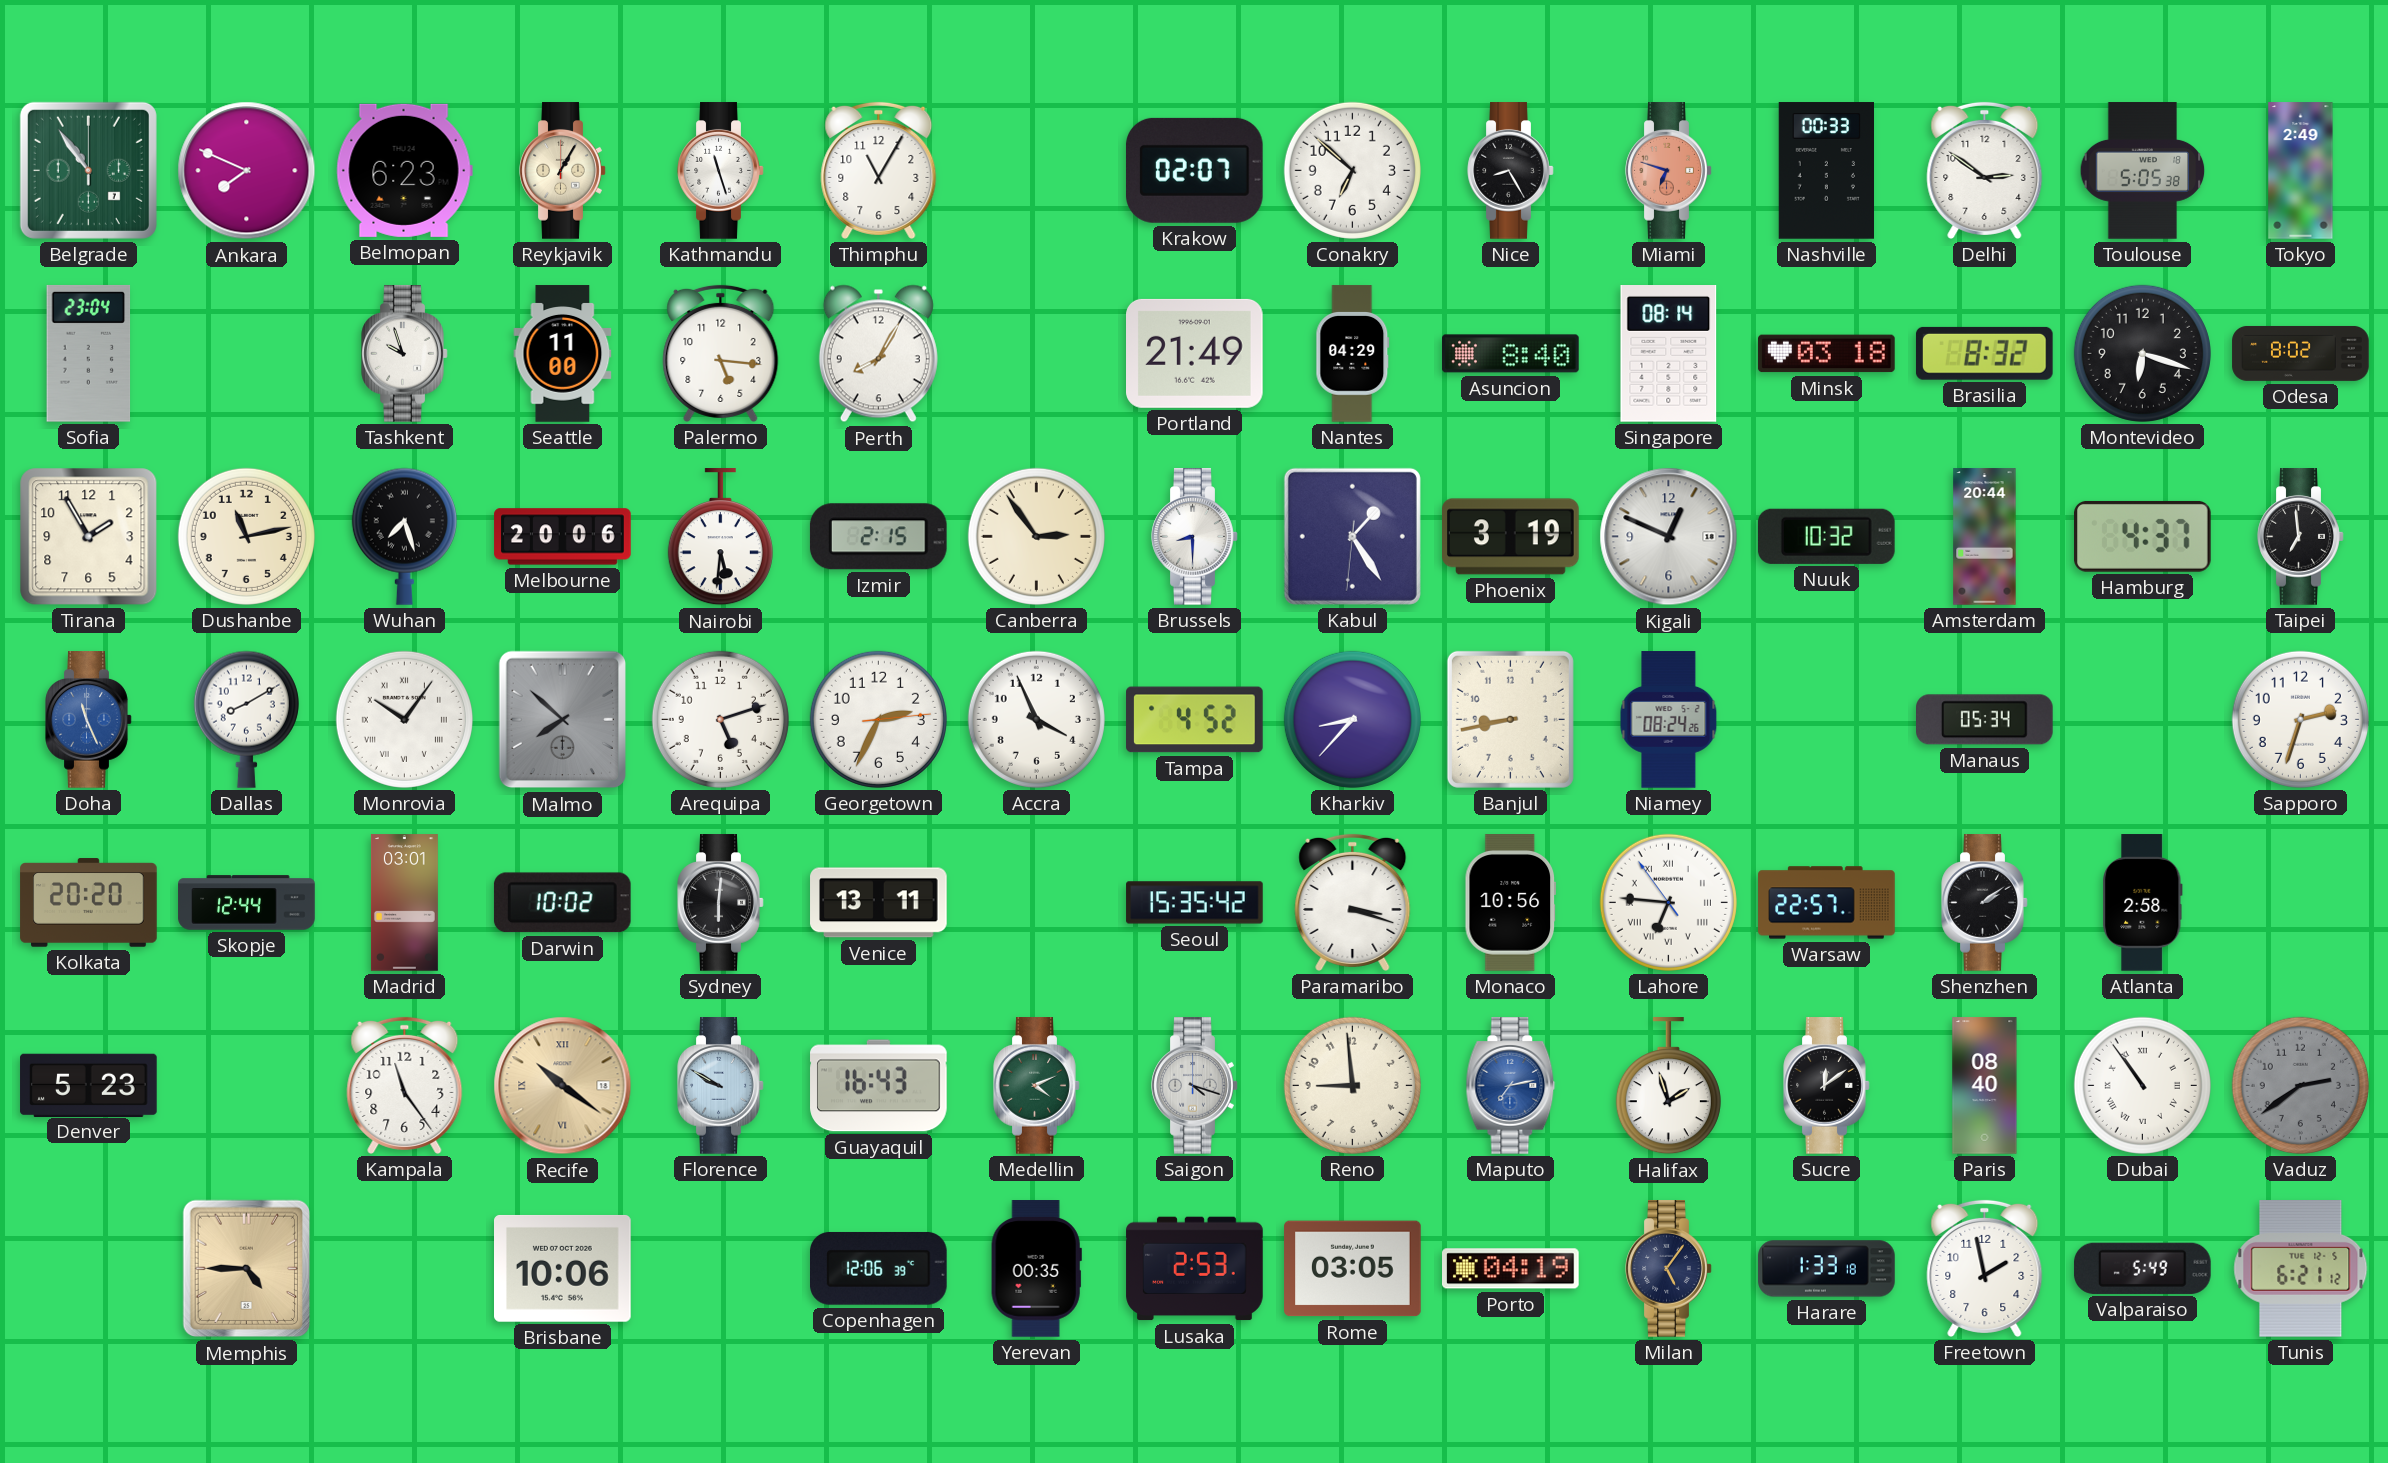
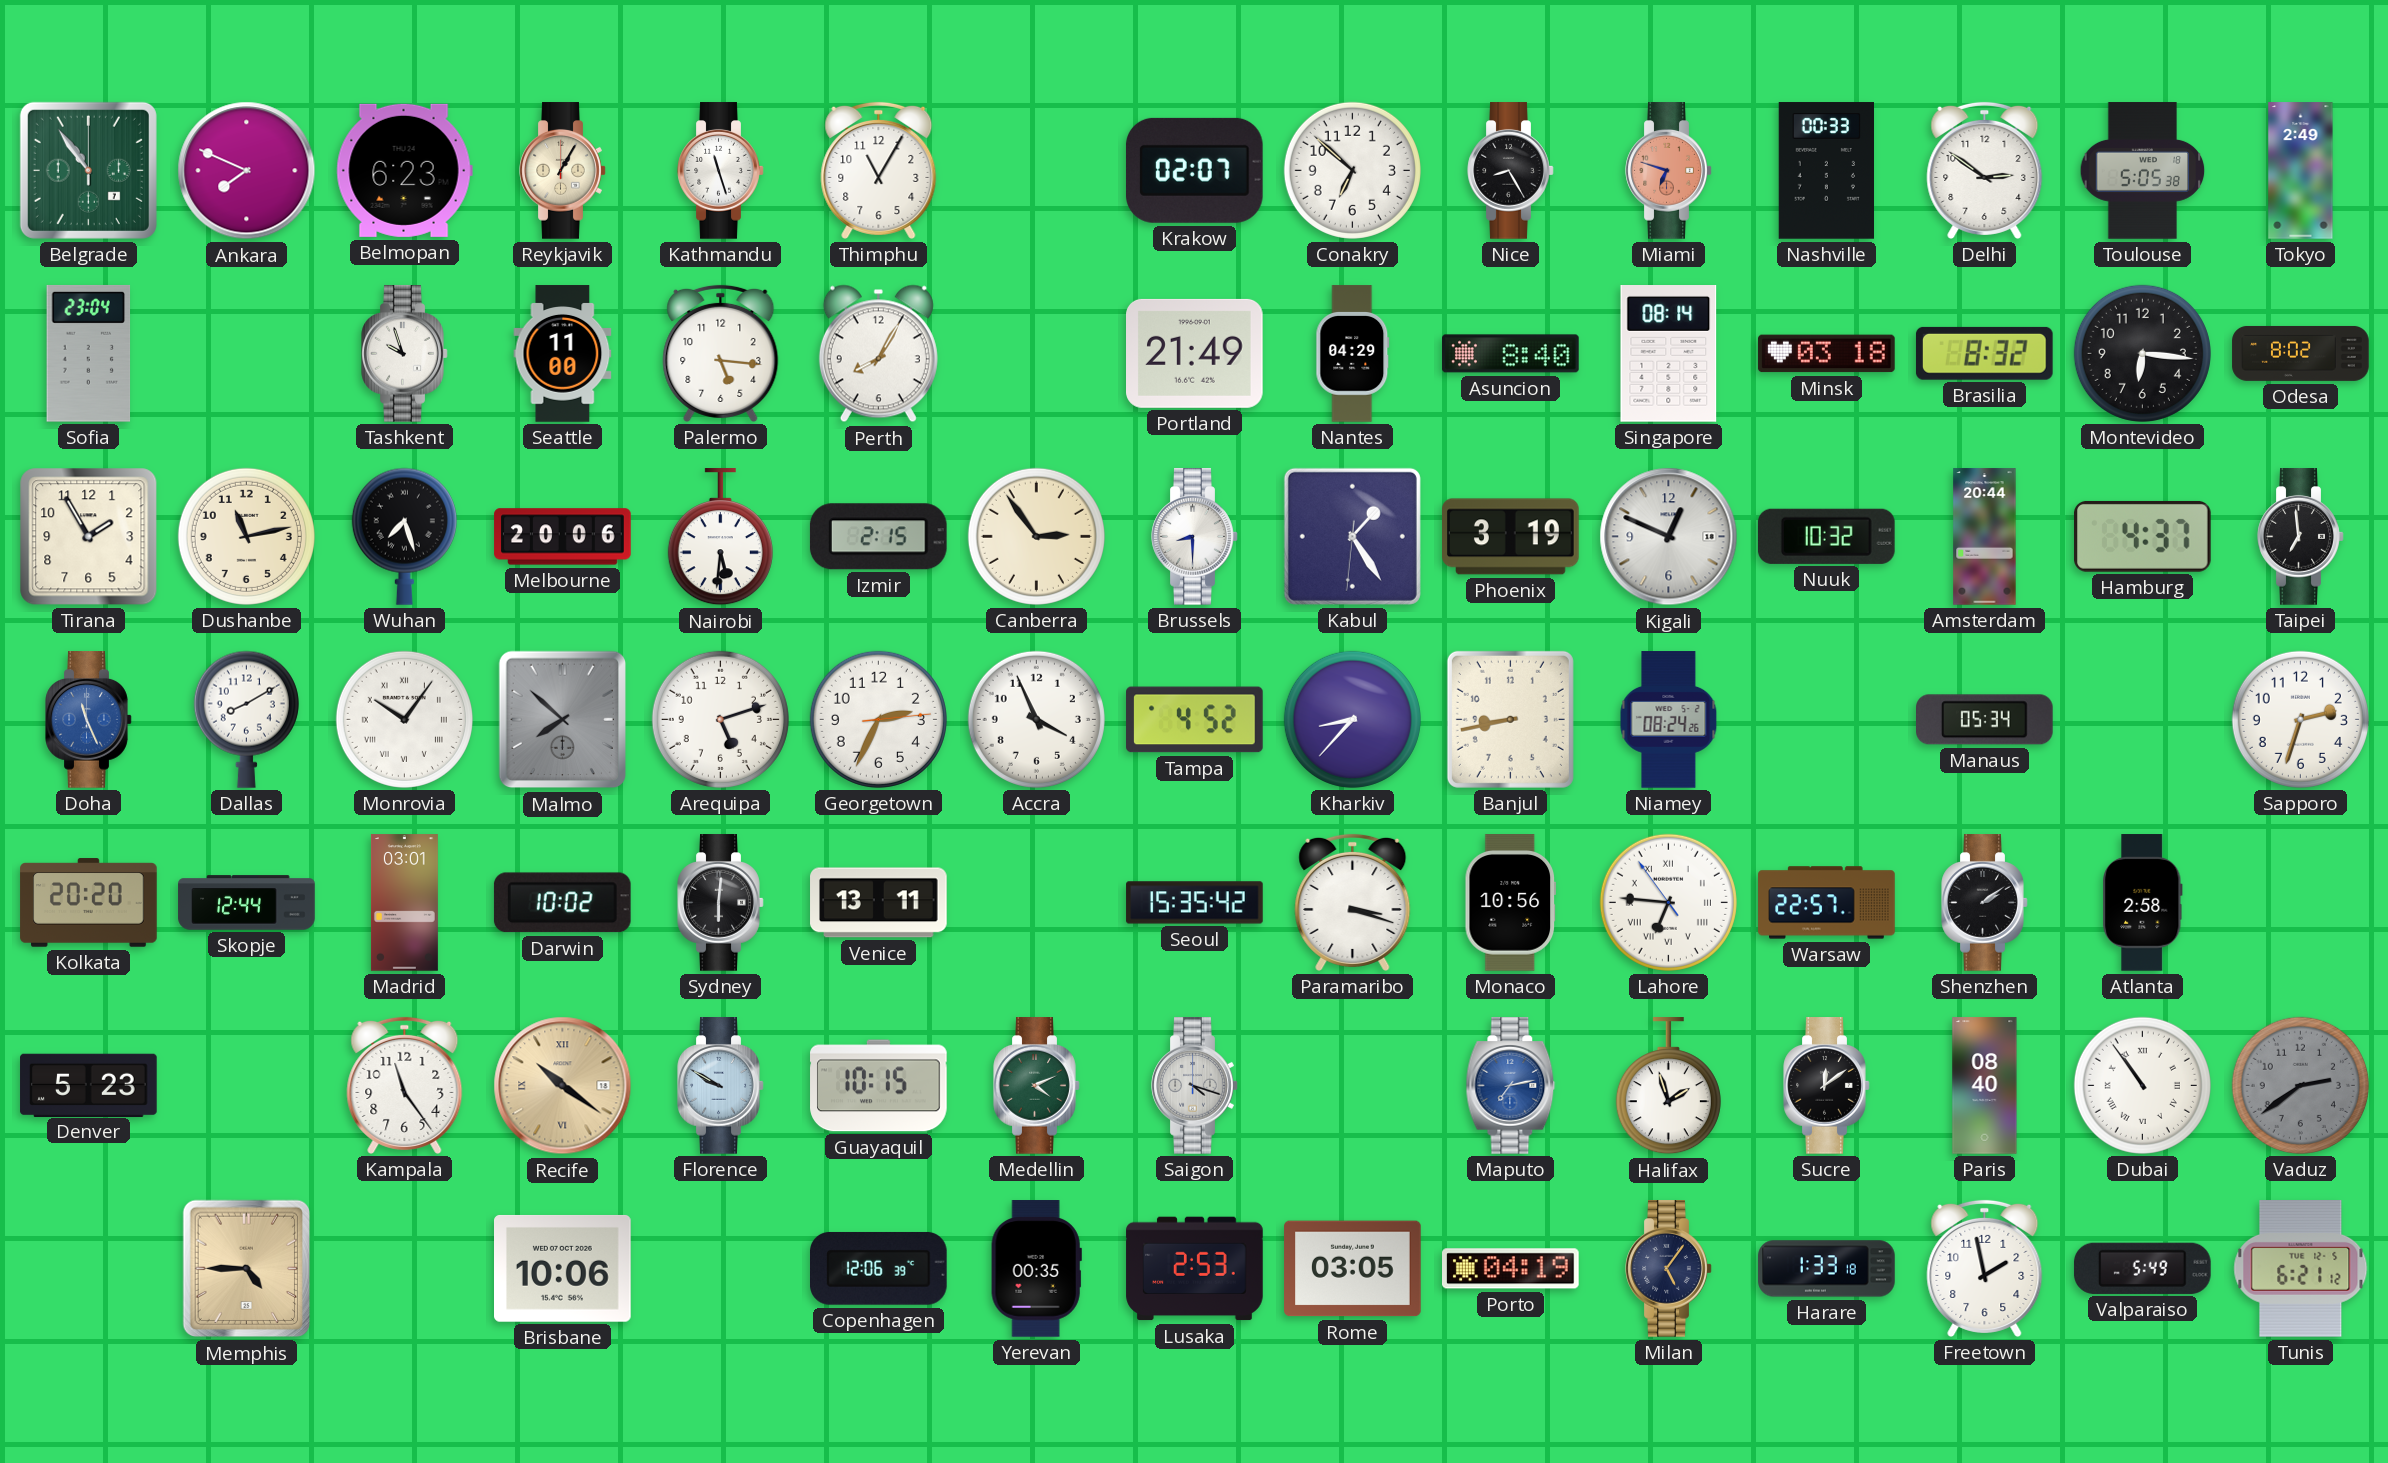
Montevideo: 6:18 -> 6:16
Guayaquil: 16:43 -> 10:15
Reno: 8:59 -> none
